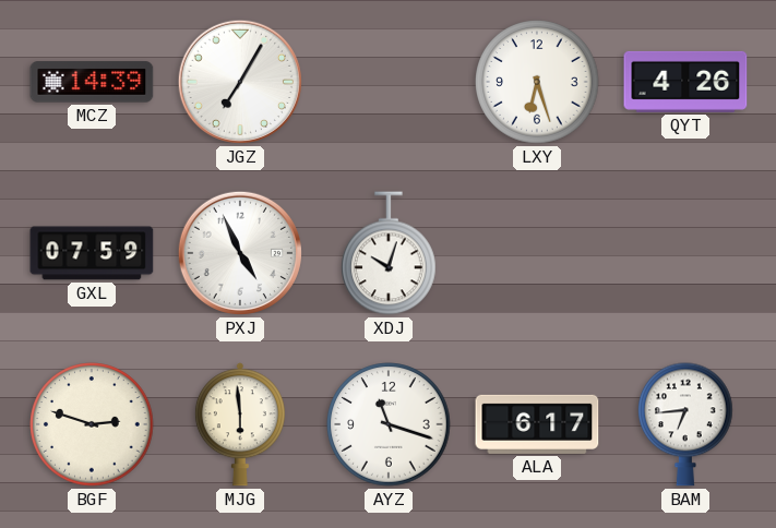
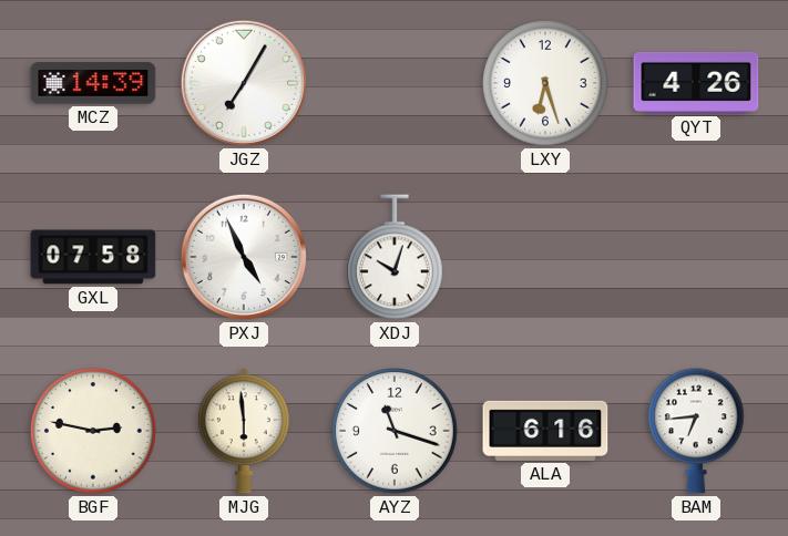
GXL: 07:59 -> 07:58
BGF: 2:48 -> 2:47
ALA: 6:17 -> 6:16
